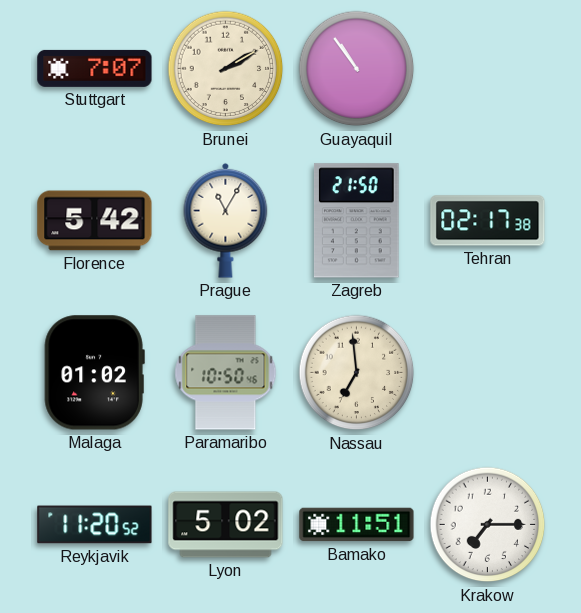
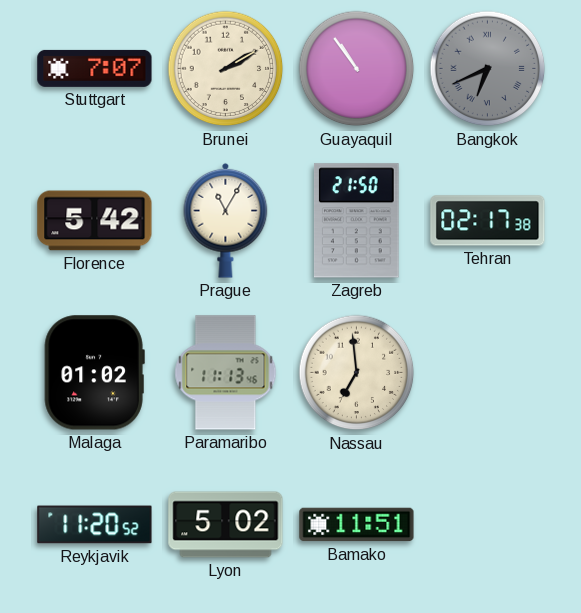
Bangkok: none -> 6:41
Paramaribo: 10:50 -> 11:13
Krakow: 7:15 -> none
